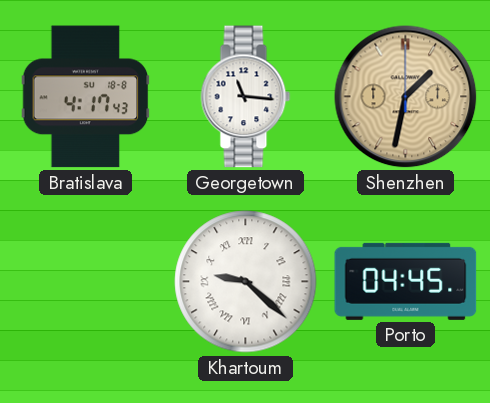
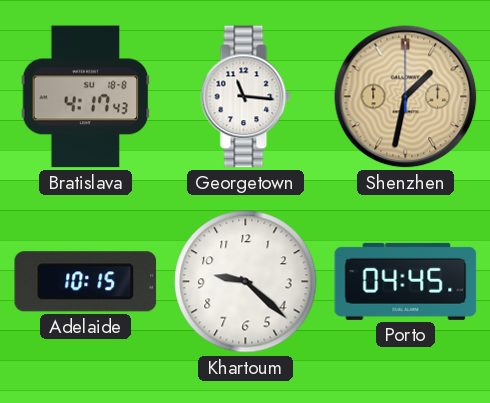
Adelaide: none -> 10:15
Khartoum numerals: Roman -> Arabic
